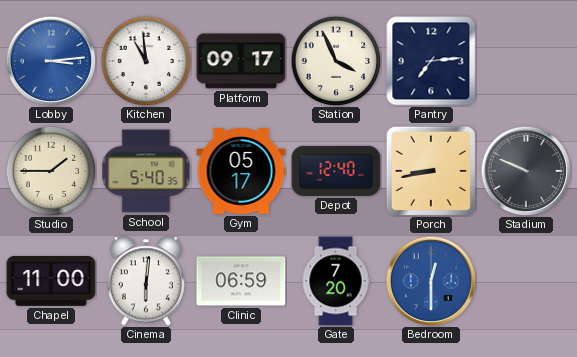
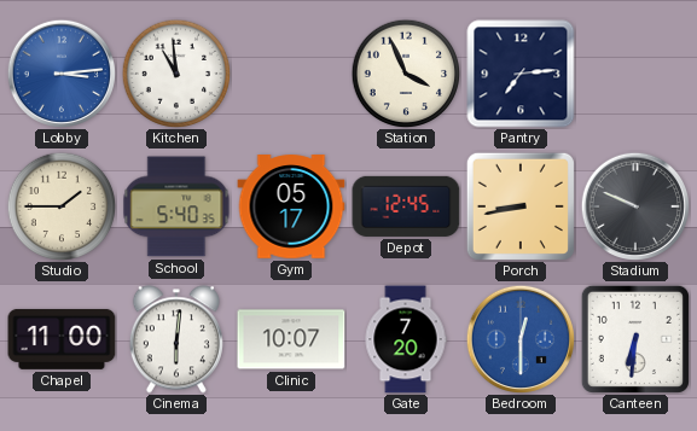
Platform: 09:17 -> none
Depot: 12:40 -> 12:45
Clinic: 06:59 -> 10:07
Canteen: none -> 6:31
